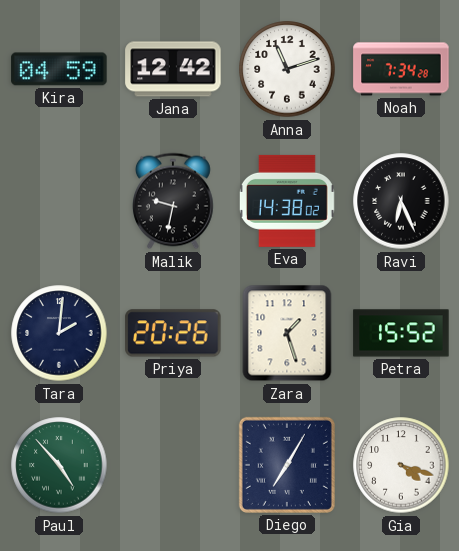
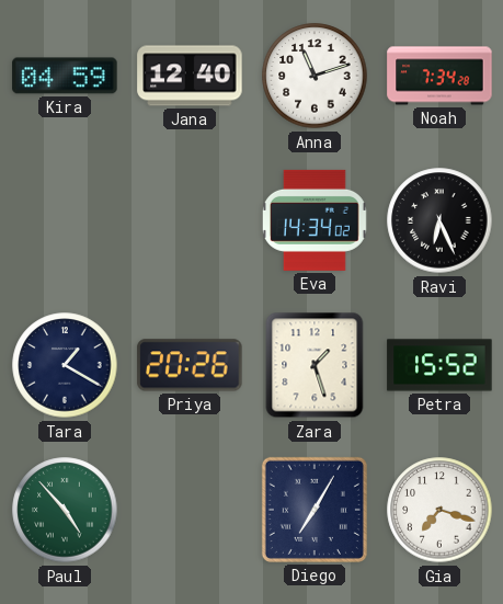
Jana: 12:42 -> 12:40
Malik: 9:32 -> none
Eva: 14:38 -> 14:34
Tara: 2:01 -> 1:20
Gia: 4:18 -> 7:18
